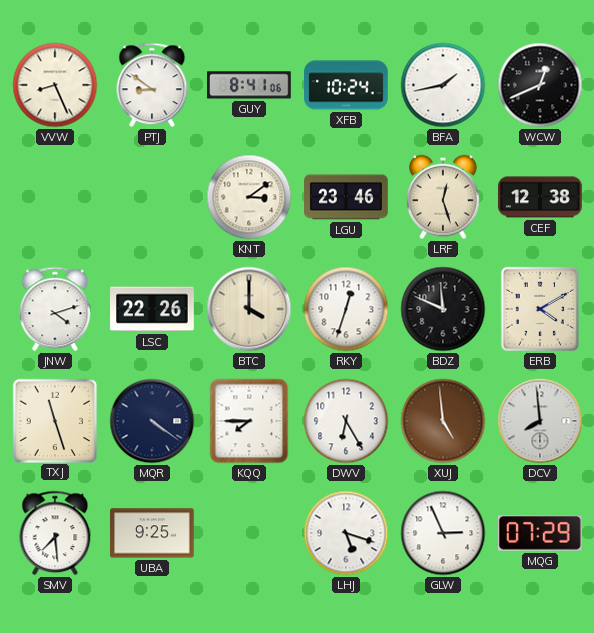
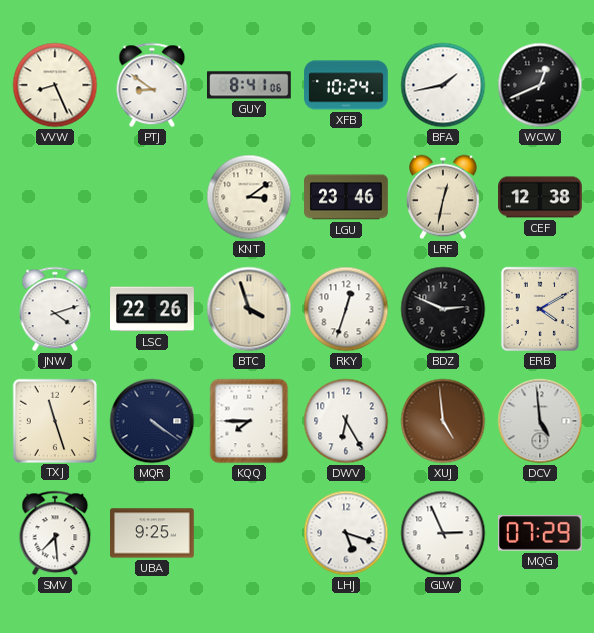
LRF: 12:27 -> 12:32
BTC: 4:00 -> 3:57
BDZ: 11:49 -> 2:49
DCV: 7:59 -> 4:59
